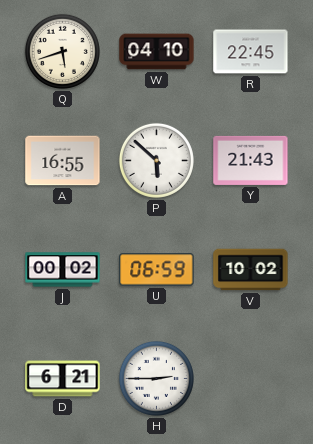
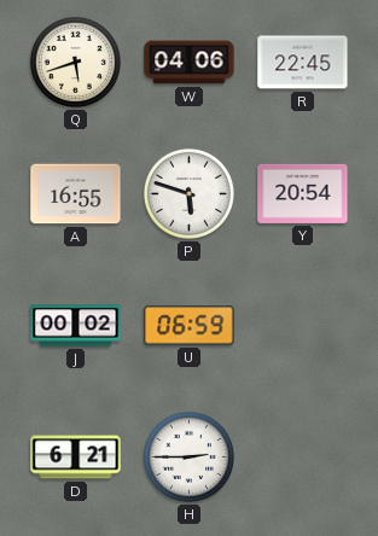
W: 04:10 -> 04:06
P: 5:52 -> 5:48
Y: 21:43 -> 20:54
V: 10:02 -> none
